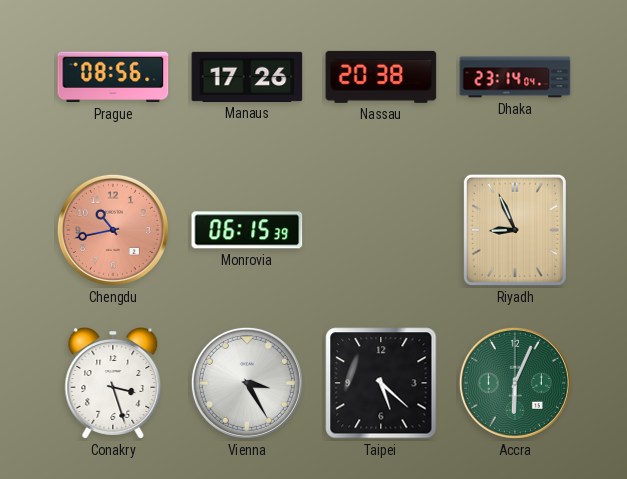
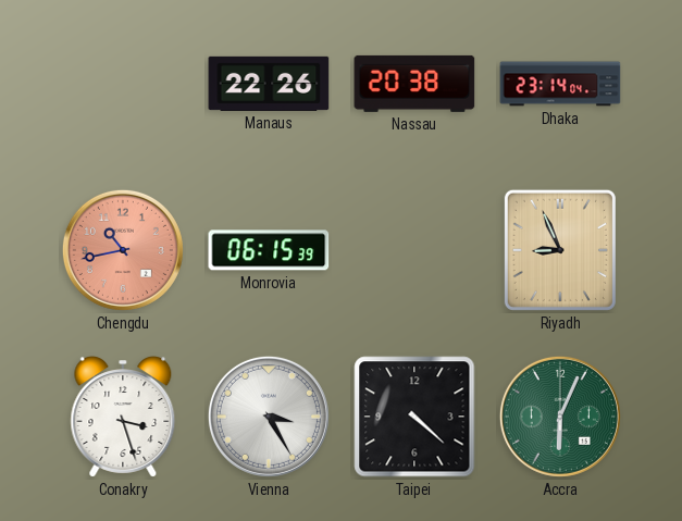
Prague: 08:56 -> none
Manaus: 17:26 -> 22:26
Taipei: 5:22 -> 4:22
